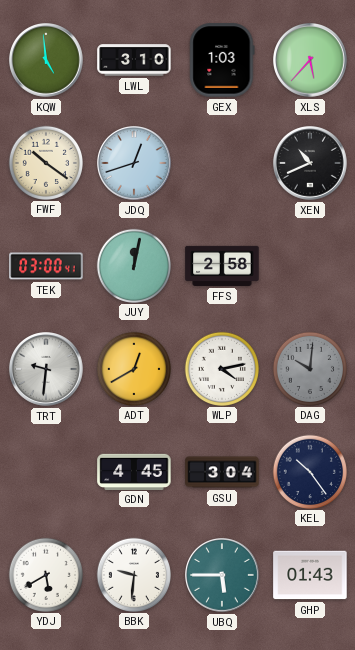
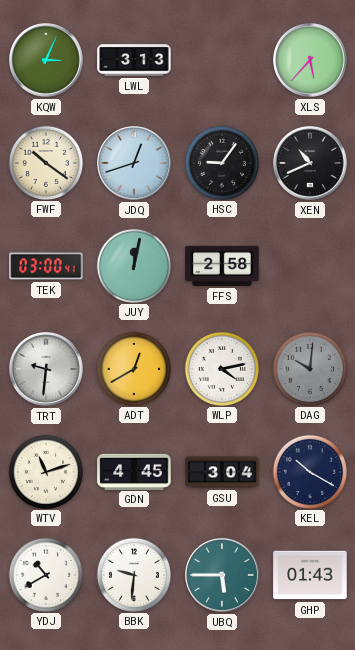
KQW: 4:59 -> 3:04
LWL: 3:10 -> 3:13
GEX: 1:03 -> none
HSC: none -> 9:06
WTV: none -> 11:12
KEL: 10:24 -> 10:20
YDJ: 5:40 -> 10:40
